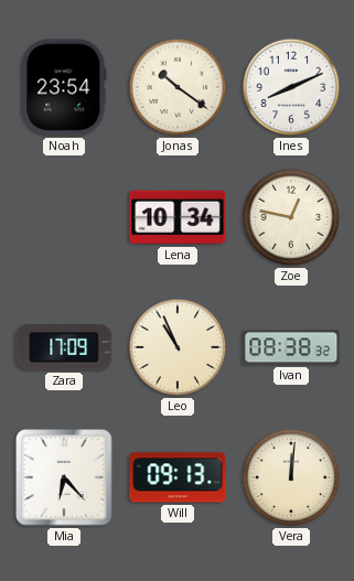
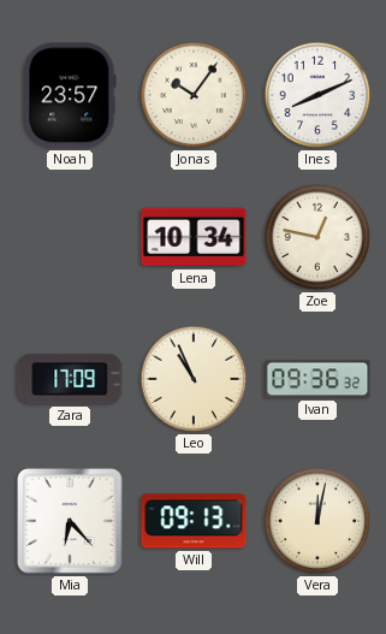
Noah: 23:54 -> 23:57
Jonas: 10:21 -> 10:06
Ivan: 08:38 -> 09:36
Vera: 12:01 -> 12:02
